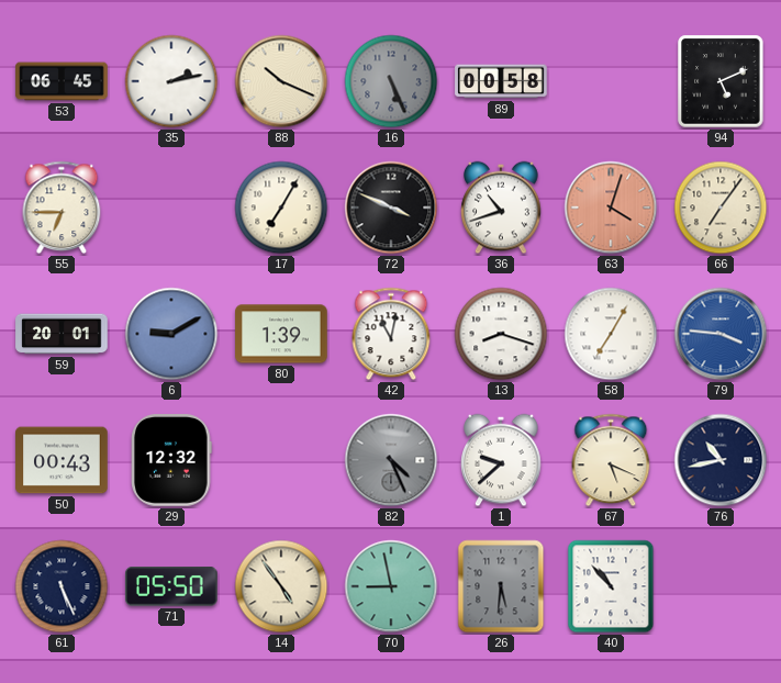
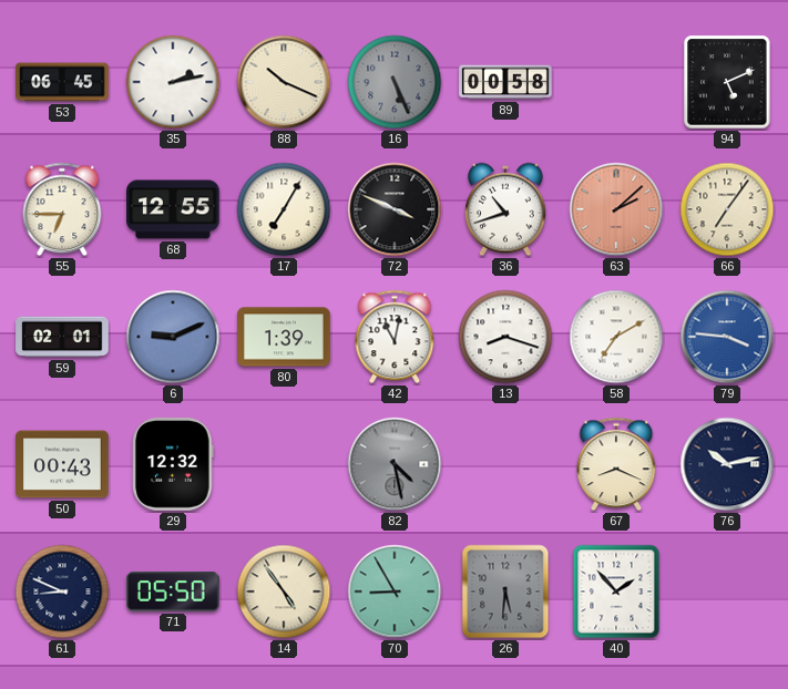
68: none -> 12:55
63: 4:03 -> 2:08
59: 20:01 -> 02:01
6: 9:10 -> 9:11
58: 7:05 -> 7:10
82: 4:26 -> 4:28
1: 9:38 -> none
67: 5:19 -> 8:19
76: 10:43 -> 10:13
61: 5:26 -> 8:49
70: 8:58 -> 8:55
40: 10:53 -> 1:53
